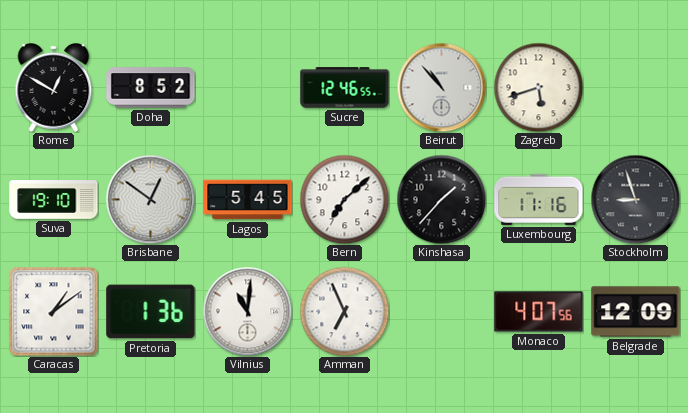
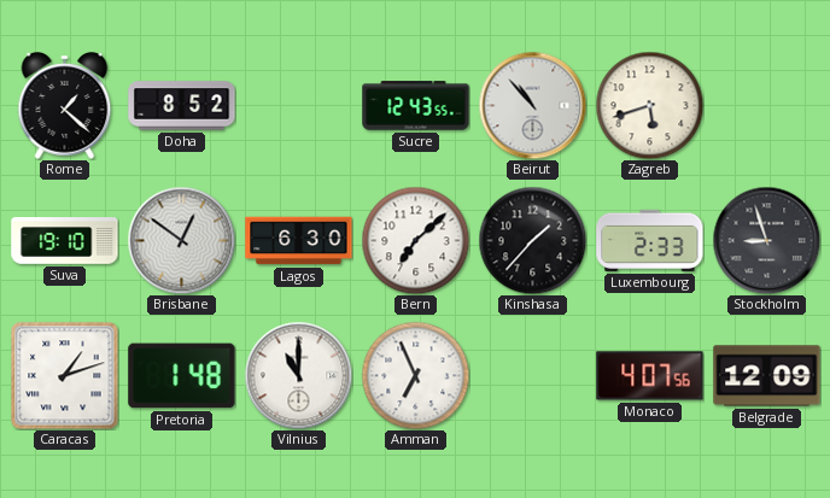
Rome: 12:50 -> 1:22
Sucre: 12:46 -> 12:43
Lagos: 5:45 -> 6:30
Luxembourg: 11:16 -> 2:33
Caracas: 1:09 -> 1:12
Pretoria: 1:36 -> 1:48
Vilnius: 11:01 -> 11:00
